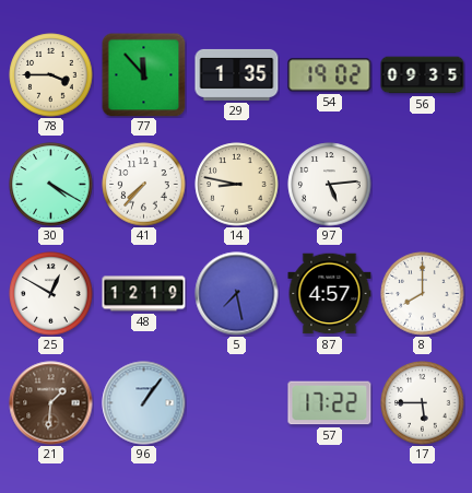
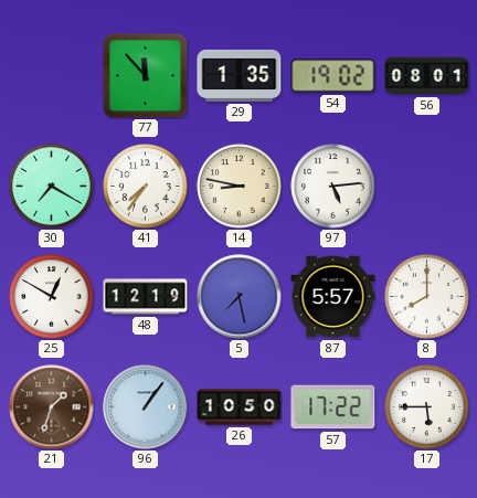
78: 3:45 -> none
56: 09:35 -> 08:01
30: 4:20 -> 7:20
41: 7:37 -> 7:36
87: 4:57 -> 5:57
21: 1:31 -> 1:33
26: none -> 10:50
